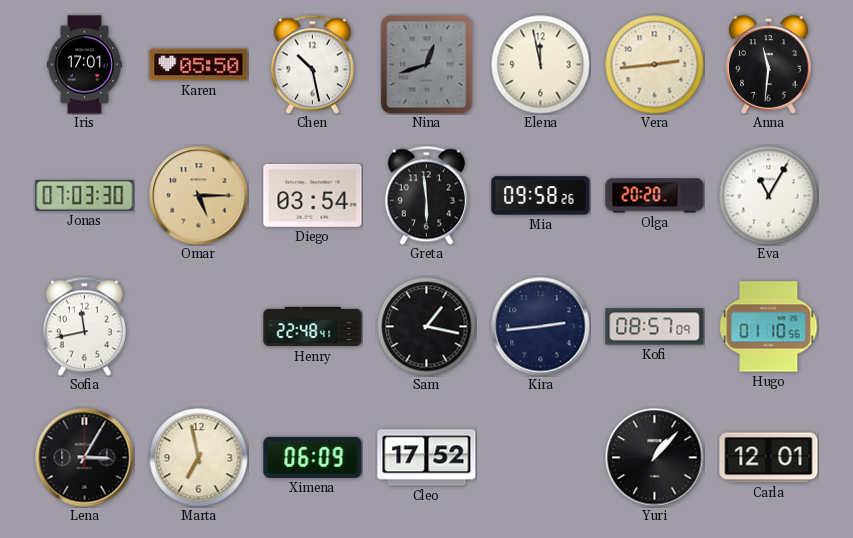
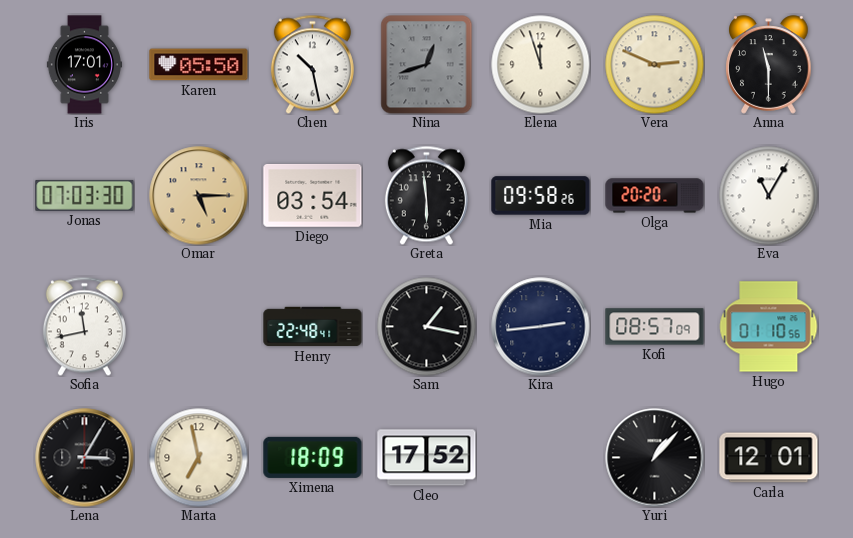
Elena: 11:58 -> 11:57
Vera: 2:44 -> 2:49
Anna: 11:31 -> 11:30
Ximena: 06:09 -> 18:09
